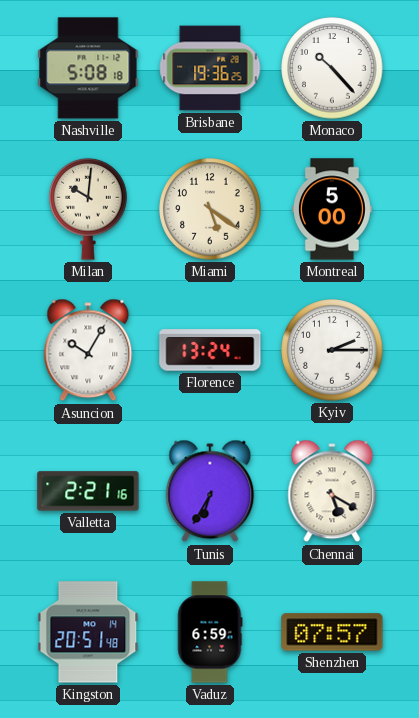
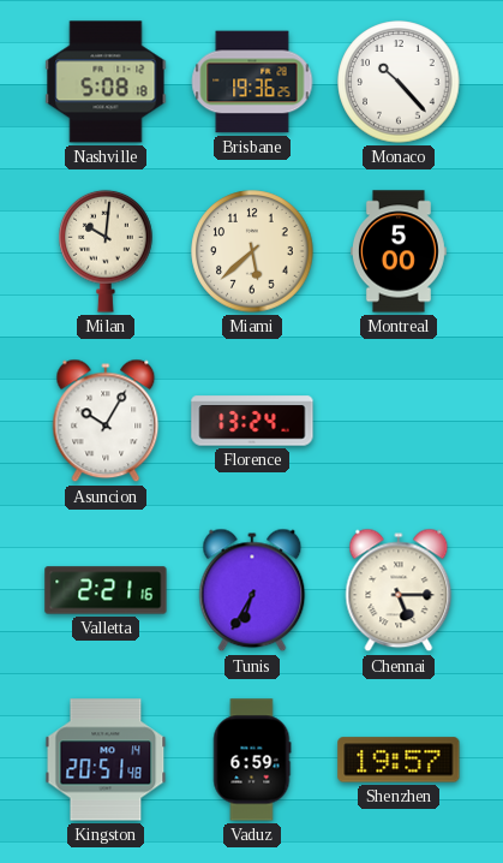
Miami: 5:21 -> 5:38
Kyiv: 2:15 -> none
Chennai: 5:20 -> 5:15
Shenzhen: 07:57 -> 19:57
